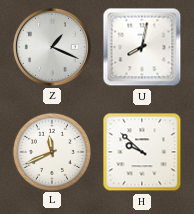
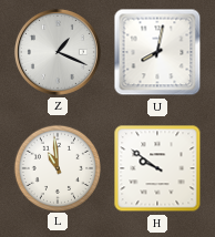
L: 11:41 -> 10:59
H: 9:52 -> 9:51
